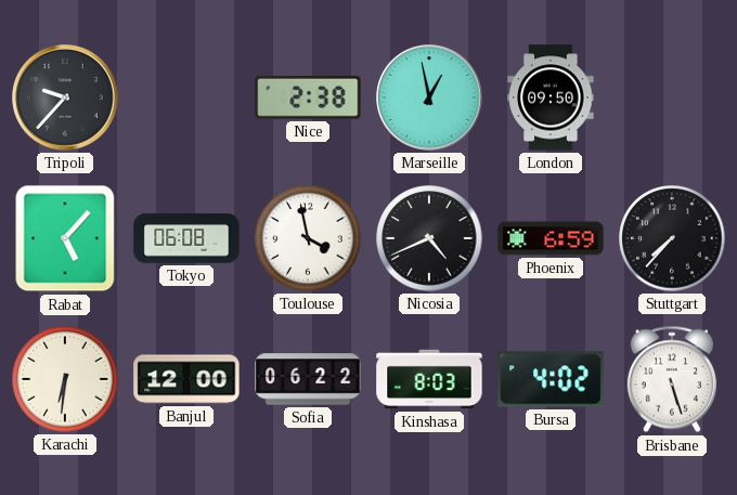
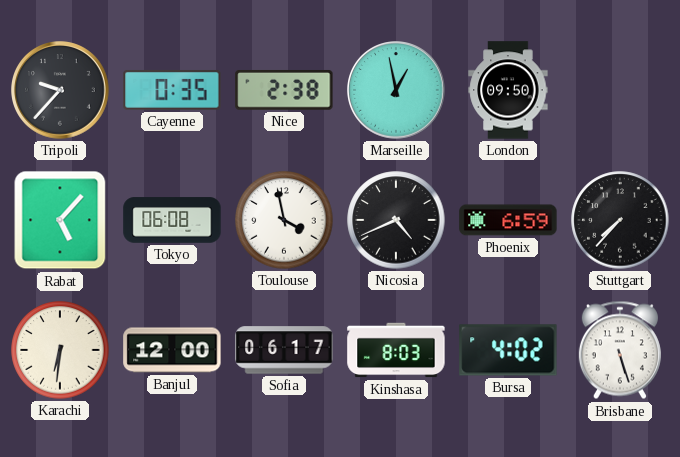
Cayenne: none -> 0:35
Sofia: 06:22 -> 06:17
